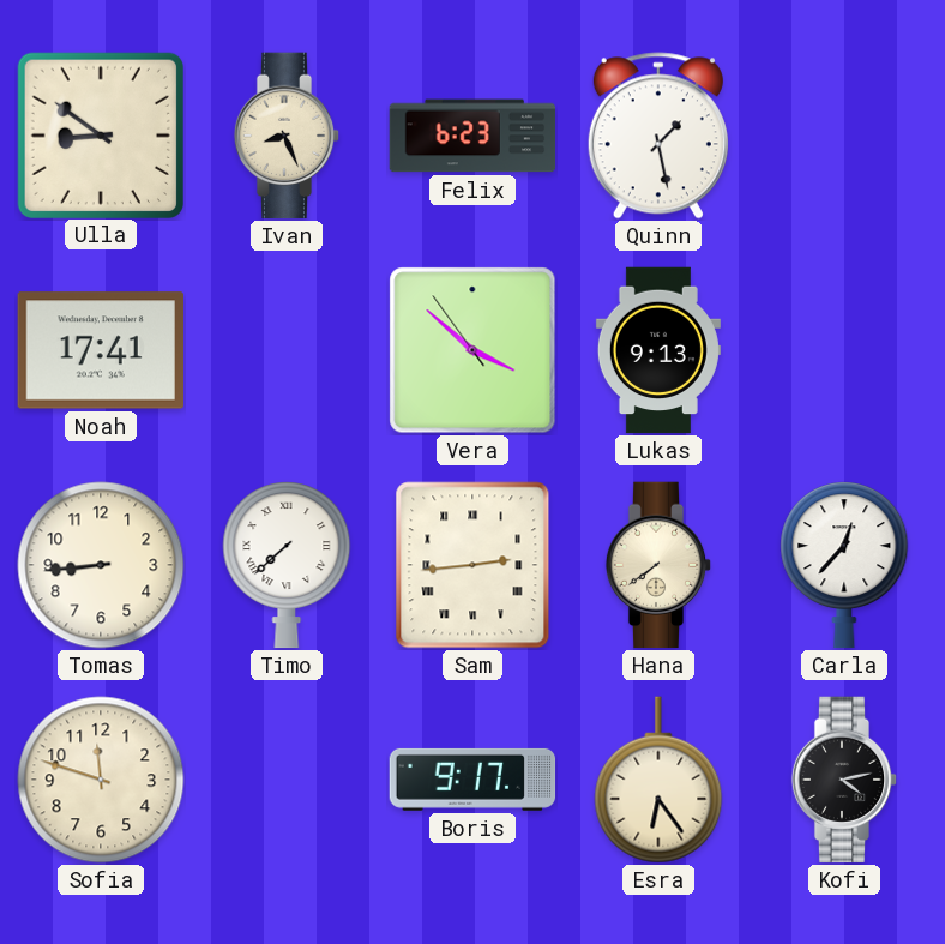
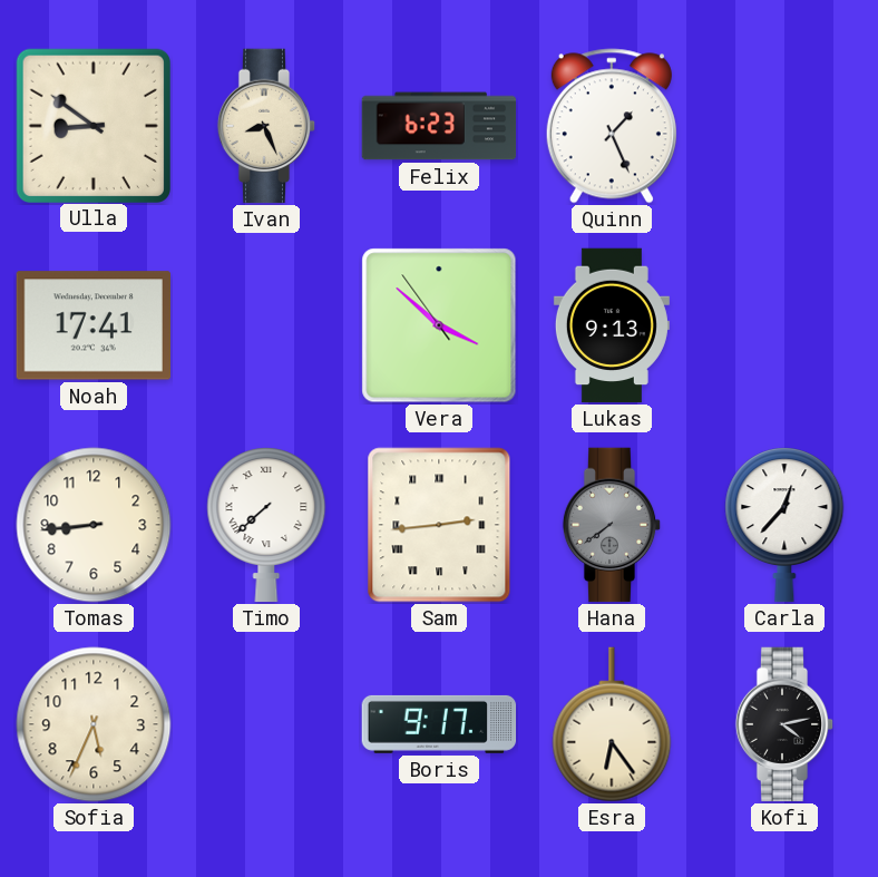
Quinn: 1:28 -> 1:26
Hana dial: cream -> grey
Sofia: 11:48 -> 5:34
